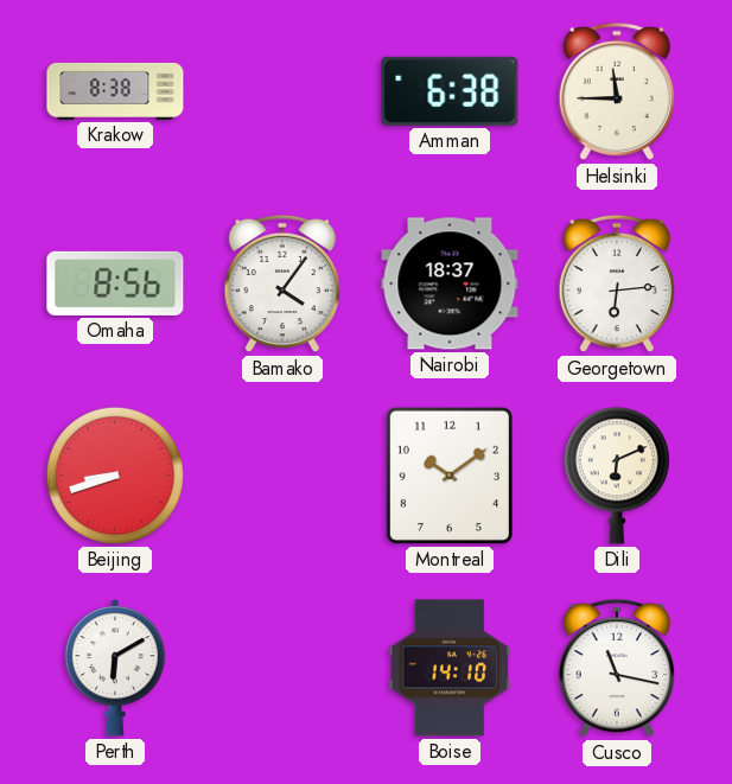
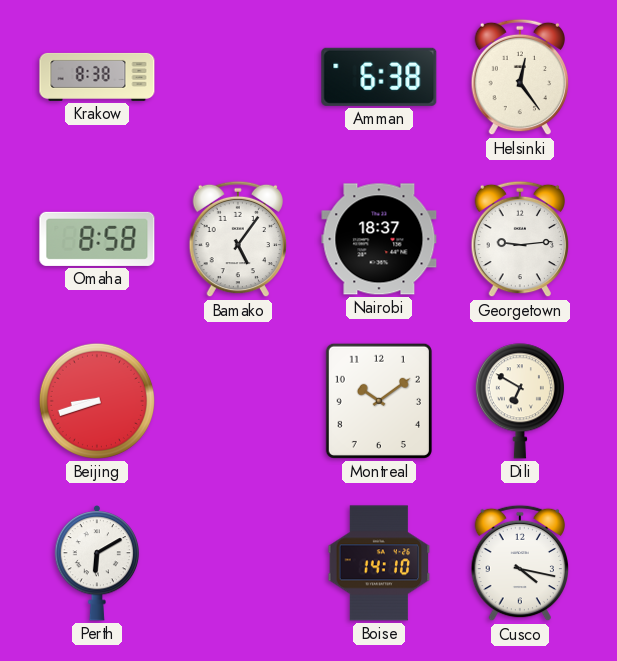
Helsinki: 11:45 -> 12:24
Omaha: 8:56 -> 8:58
Bamako: 4:06 -> 5:06
Georgetown: 6:14 -> 9:14
Dili: 6:11 -> 6:50
Cusco: 11:17 -> 4:17
